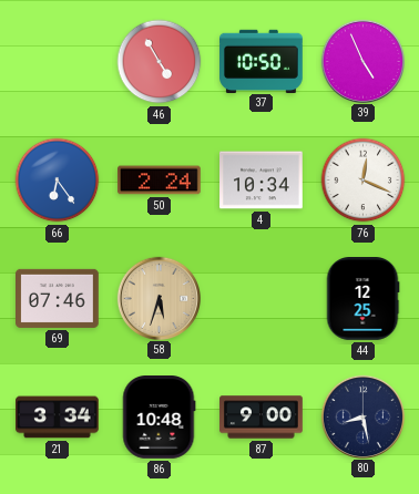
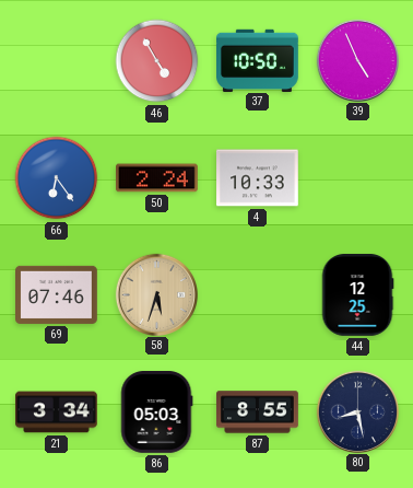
4: 10:34 -> 10:33
76: 12:19 -> none
86: 10:48 -> 05:03
87: 9:00 -> 8:55
